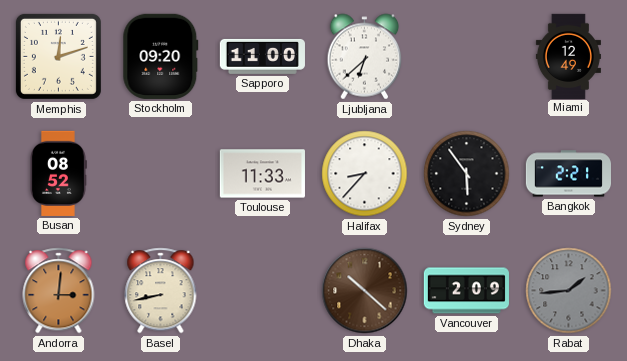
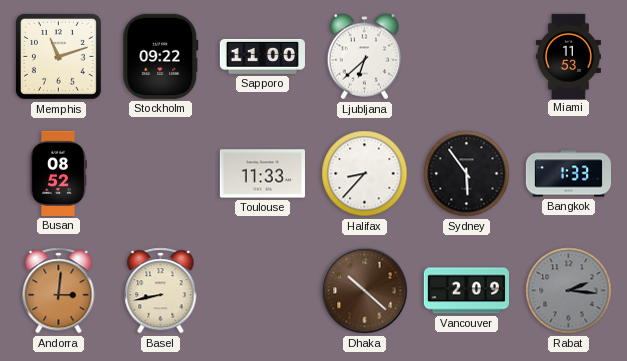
Memphis: 12:12 -> 11:12
Stockholm: 09:20 -> 09:22
Miami: 12:49 -> 11:53
Bangkok: 2:21 -> 1:33
Rabat: 1:44 -> 2:16
